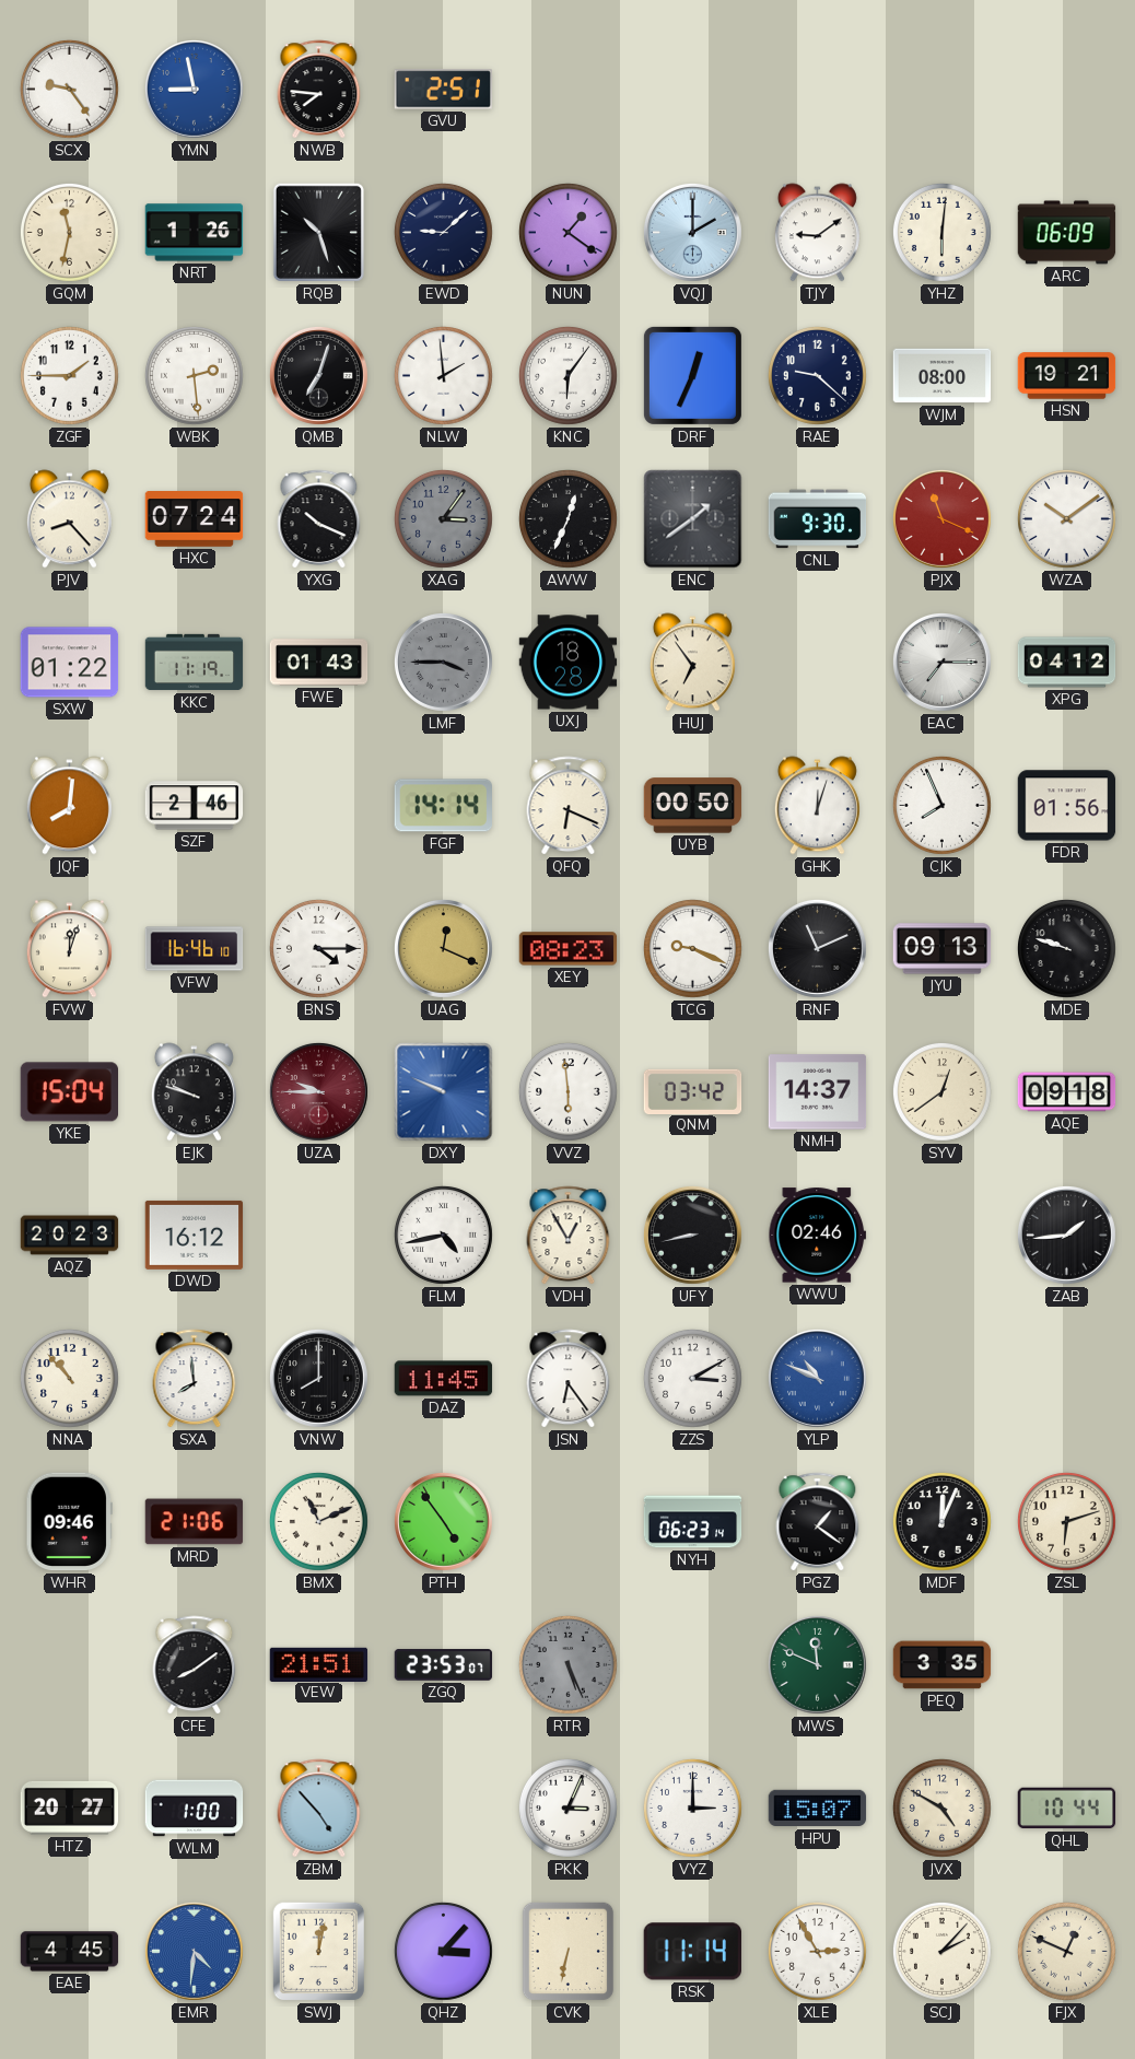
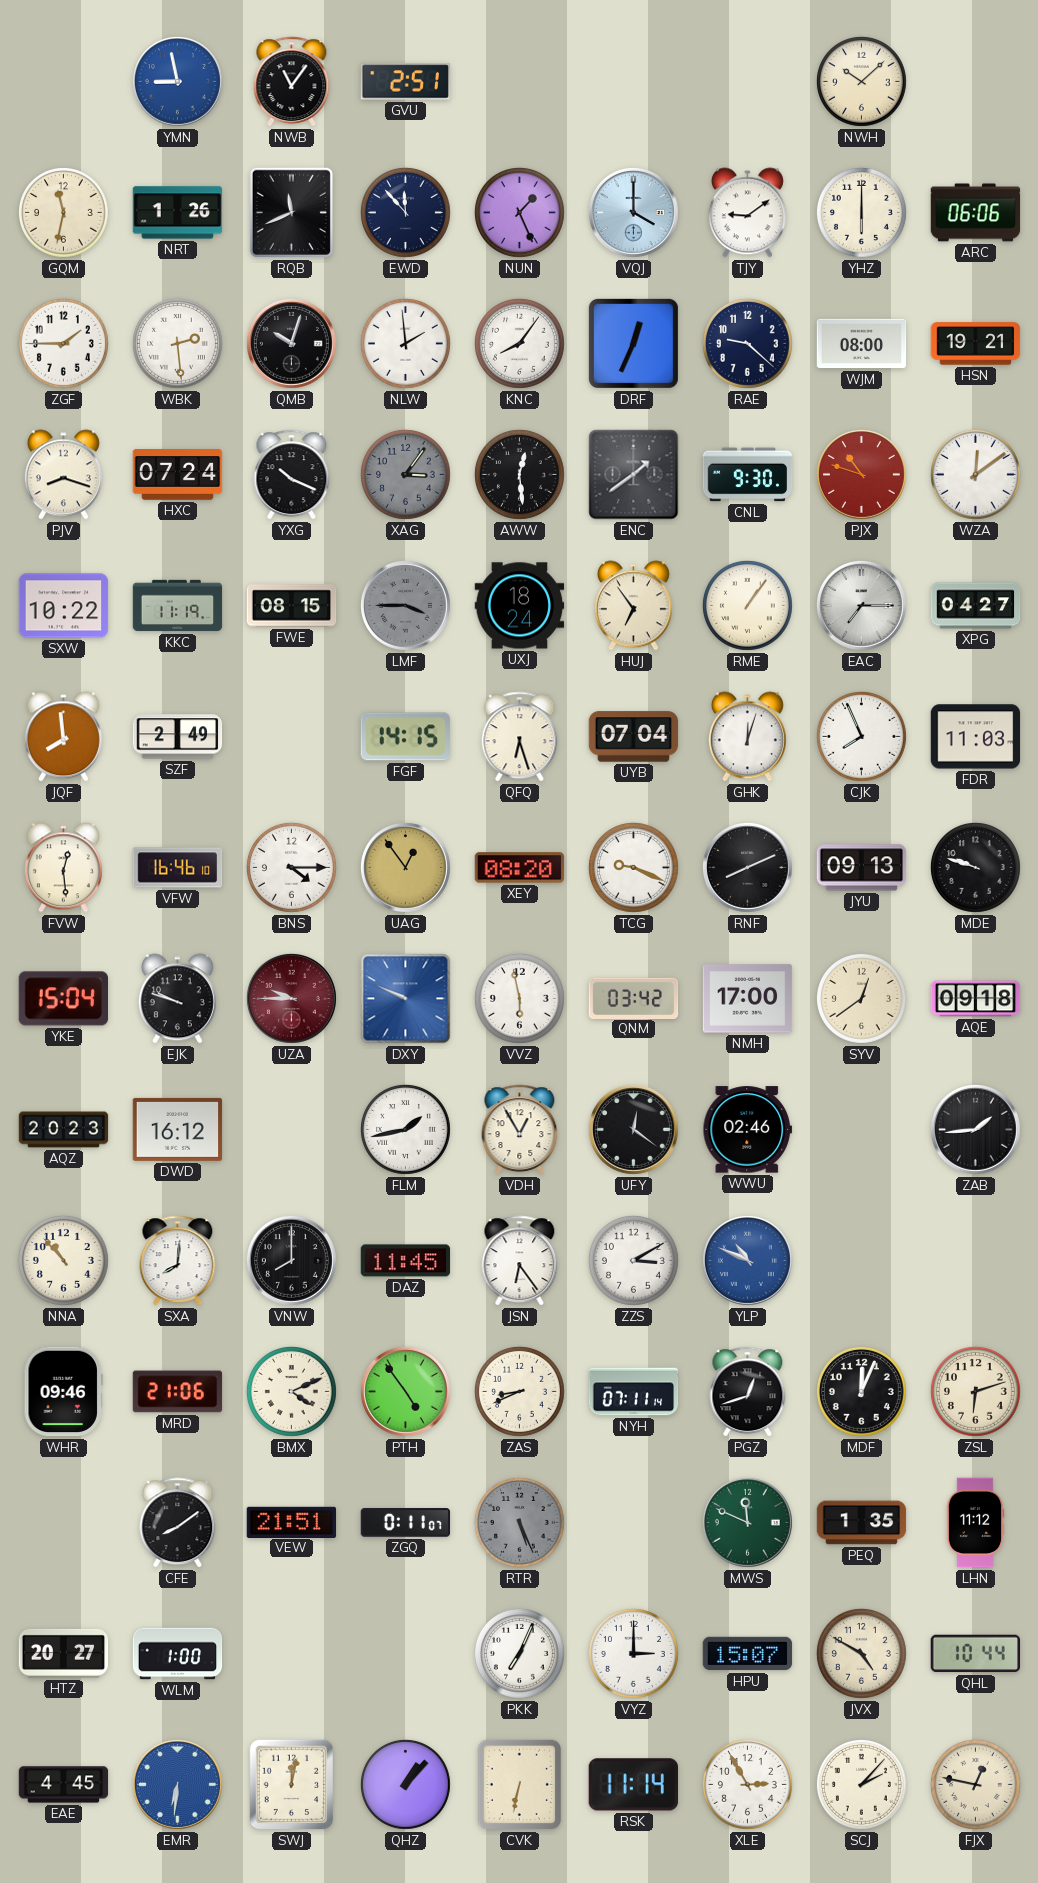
SCX: 9:24 -> none
NWB: 7:46 -> 11:06
NWH: none -> 10:08
RQB: 10:27 -> 11:41
EWD: 9:08 -> 11:53
NUN: 1:21 -> 1:26
VQJ: 2:00 -> 4:00
YHZ: 6:01 -> 6:00
ARC: 06:09 -> 06:06
QMB: 7:03 -> 10:03
KNC: 6:06 -> 8:06
PJV: 8:23 -> 8:18
AWW: 12:34 -> 12:29
PJX: 11:19 -> 10:48
WZA: 10:09 -> 12:09
SXW: 01:22 -> 10:22
FWE: 01:43 -> 08:15
UXJ: 18:28 -> 18:24
RME: none -> 1:06
XPG: 04:12 -> 04:27
JQF: 8:01 -> 7:59
SZF: 2:46 -> 2:49
FGF: 14:14 -> 14:15
QFQ: 6:19 -> 6:27
UYB: 00:50 -> 07:04
FDR: 01:56 -> 11:03
FVW: 12:03 -> 12:29
UAG: 12:19 -> 12:54
XEY: 08:23 -> 08:20
RNF: 11:11 -> 8:11
VVZ: 5:59 -> 5:58
NMH: 14:37 -> 17:00
FLM: 4:43 -> 1:43
UFY: 8:43 -> 12:21
SXA: 7:59 -> 8:01
BMX: 11:11 -> 4:11
ZAS: none -> 8:41
NYH: 06:23 -> 07:11
PGZ: 1:21 -> 12:42
ZGQ: 23:53 -> 0:11
PEQ: 3:35 -> 1:35
LHN: none -> 11:12
ZBM: 4:53 -> none
PKK: 3:04 -> 7:04
EMR: 4:31 -> 6:31
QHZ: 3:07 -> 1:07
FJX: 12:49 -> 12:47
